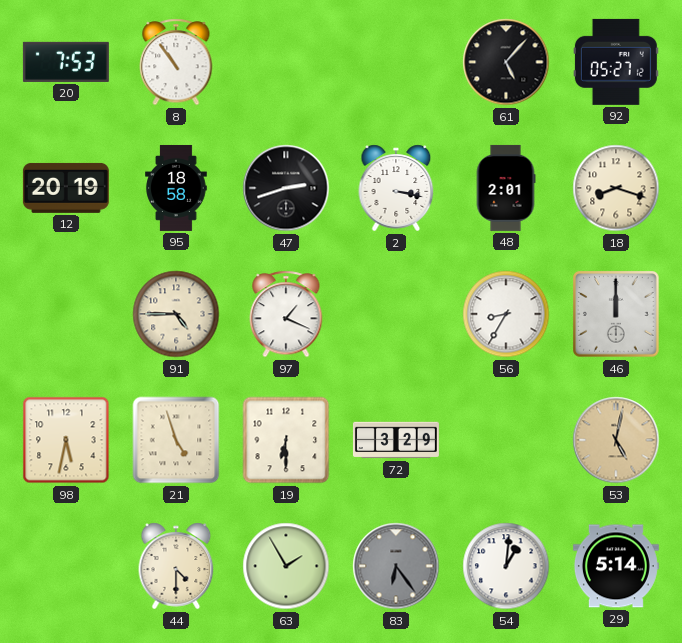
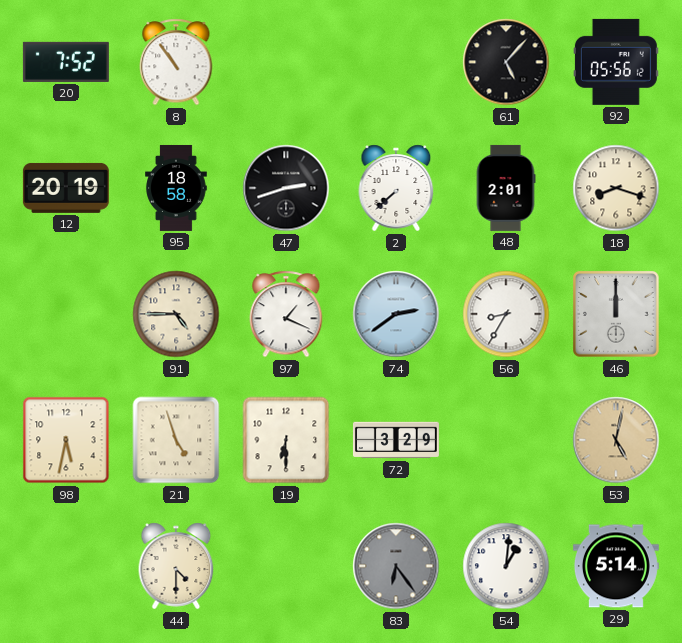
20: 7:53 -> 7:52
92: 05:27 -> 05:56
2: 3:17 -> 7:38
74: none -> 2:39
63: 1:55 -> none
